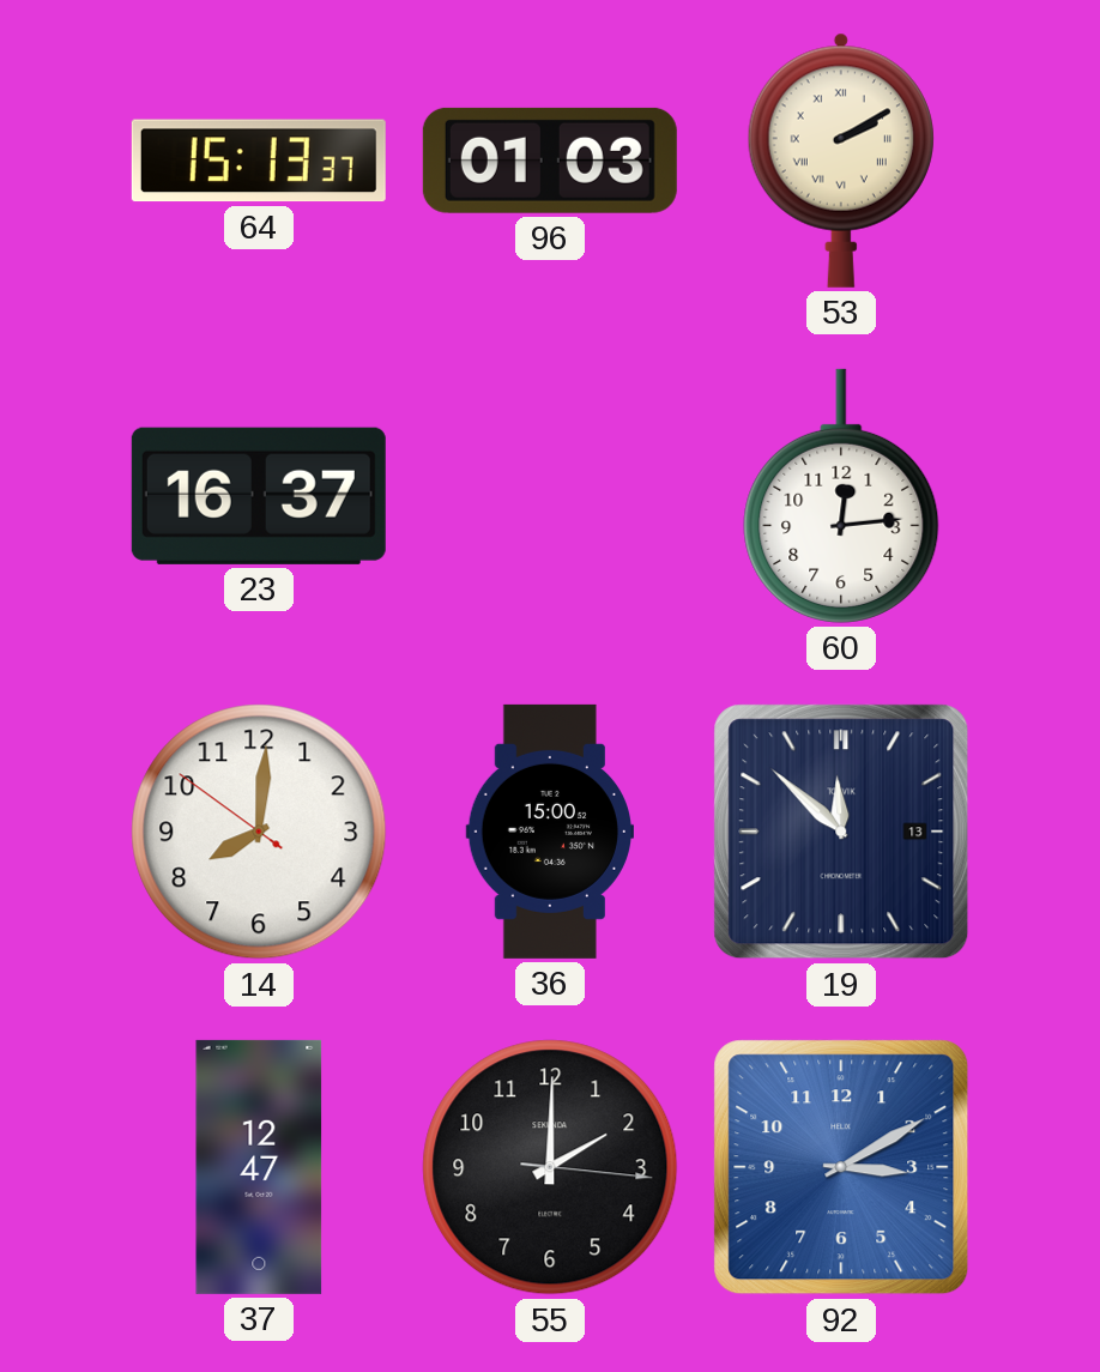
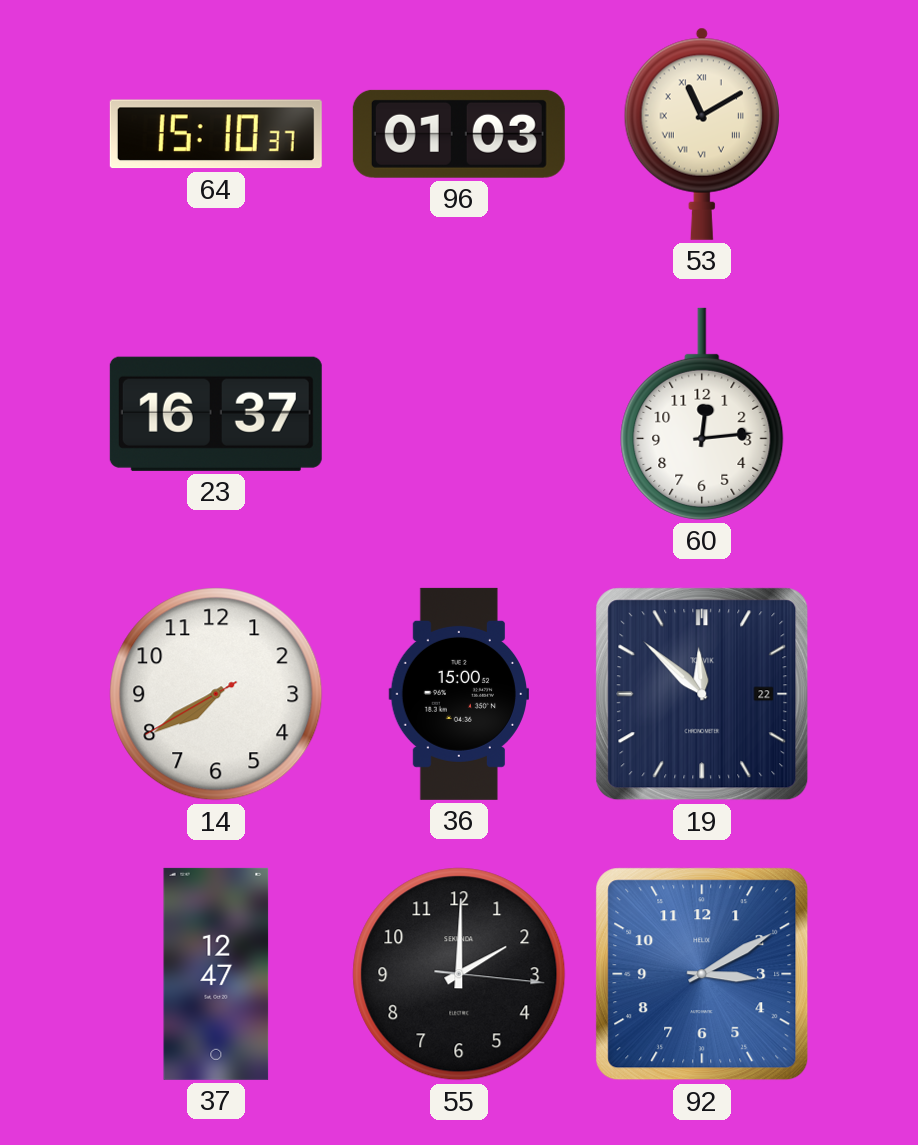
64: 15:13 -> 15:10
53: 2:10 -> 11:10
14: 8:00 -> 7:39
19 date: 13 -> 22
